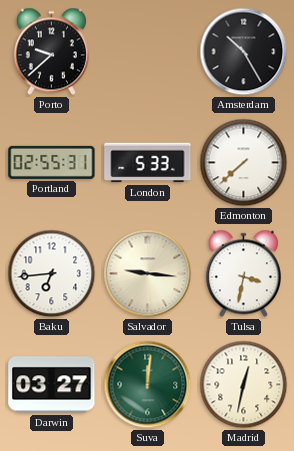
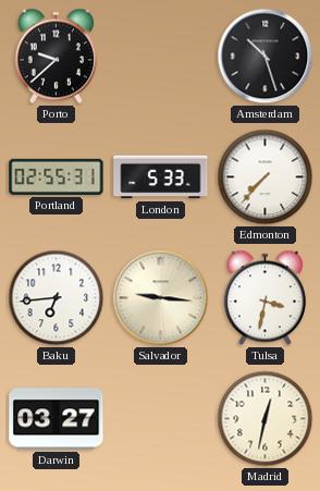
Amsterdam: 10:25 -> 10:27
Edmonton: 7:38 -> 7:37
Suva: 12:01 -> none
